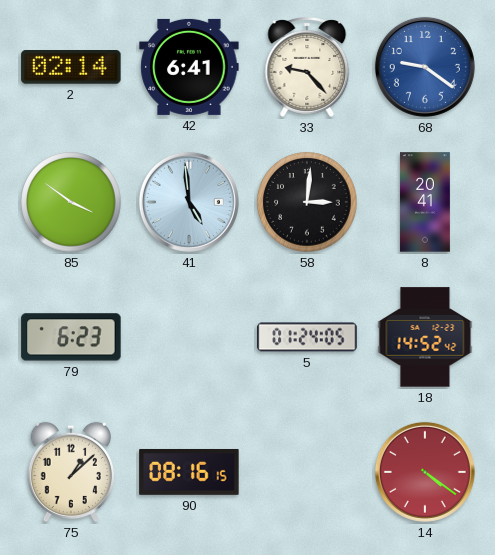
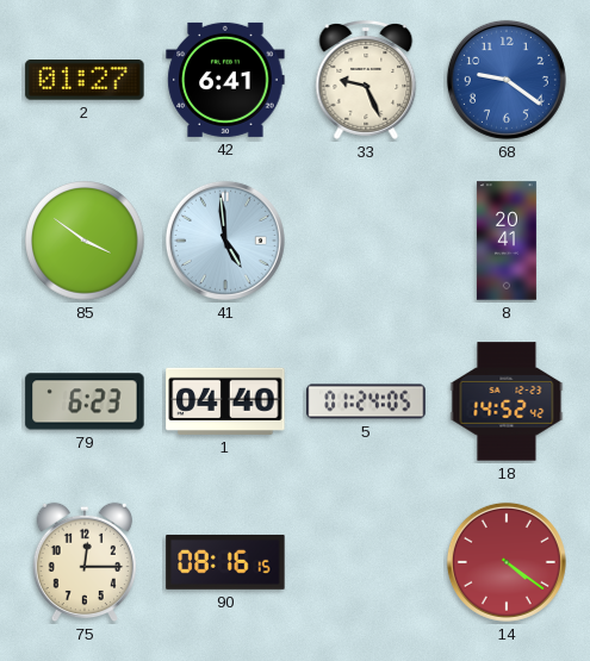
2: 02:14 -> 01:27
33: 9:23 -> 9:26
58: 3:01 -> none
1: none -> 04:40
75: 1:08 -> 12:15
